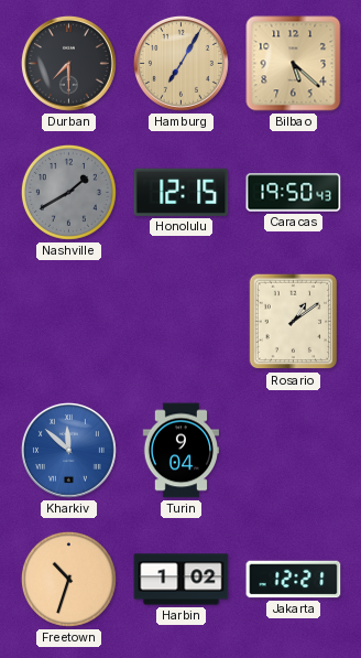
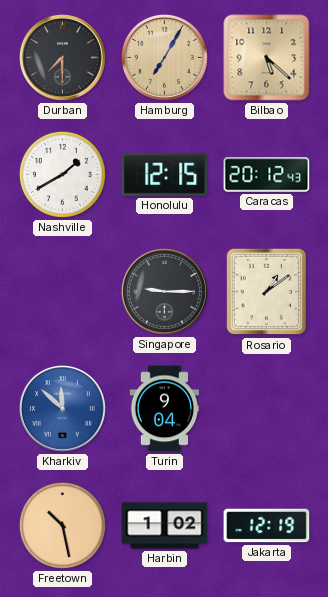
Nashville dial: grey -> white
Caracas: 19:50 -> 20:12
Singapore: none -> 9:15
Freetown: 10:33 -> 10:28
Jakarta: 12:21 -> 12:19
